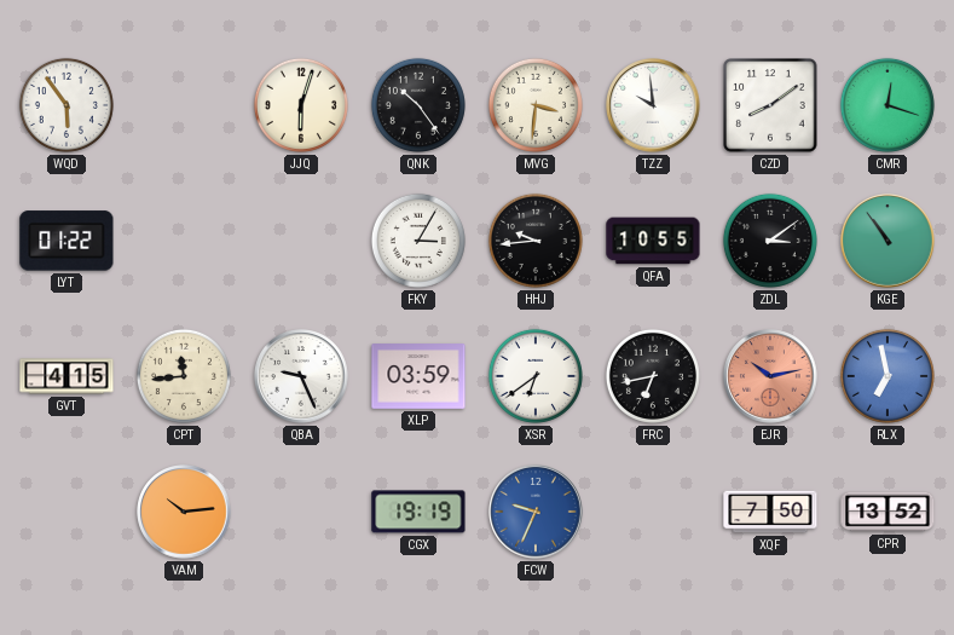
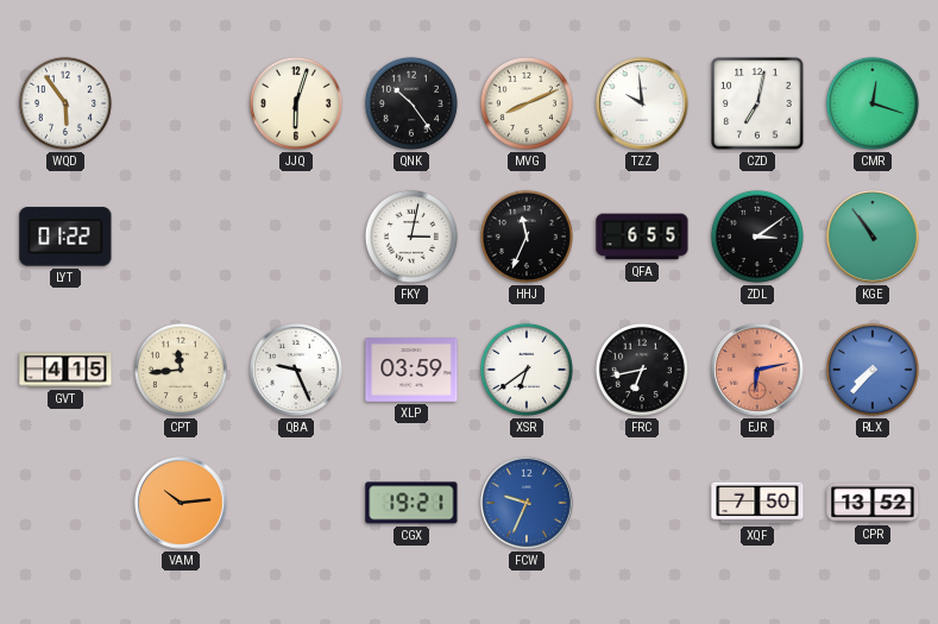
MVG: 3:31 -> 8:11
CZD: 8:09 -> 7:02
FKY: 3:05 -> 3:02
HHJ: 9:44 -> 11:34
QFA: 10:55 -> 6:55
EJR: 10:13 -> 6:13
RLX: 6:58 -> 7:37
CGX: 19:19 -> 19:21
